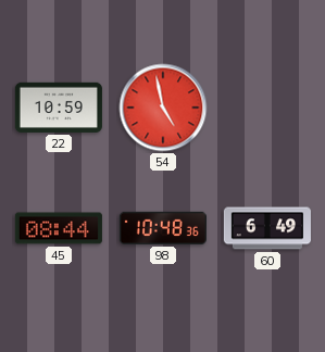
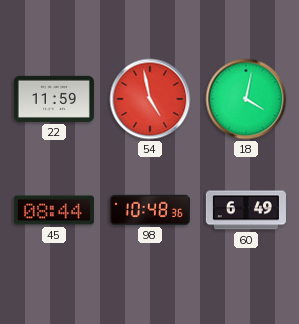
22: 10:59 -> 11:59
18: none -> 4:02
